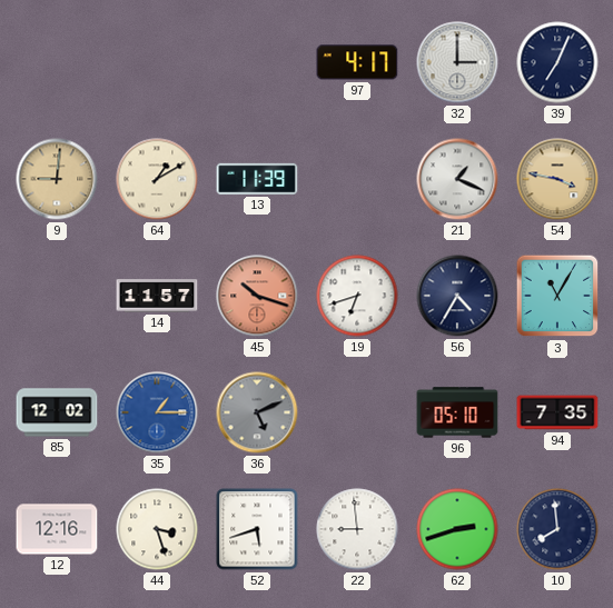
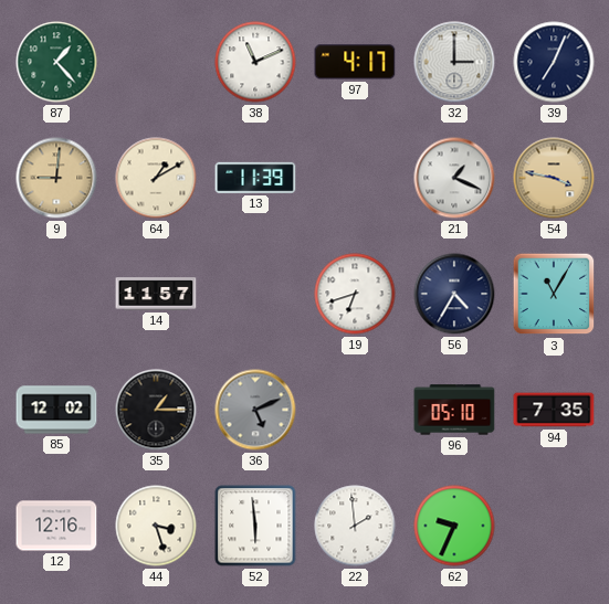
87: none -> 1:23
38: none -> 11:11
45: 10:18 -> none
35 dial: blue -> black
52: 5:42 -> 5:59
22: 8:59 -> 1:59
62: 2:42 -> 9:34
10: 7:59 -> none
